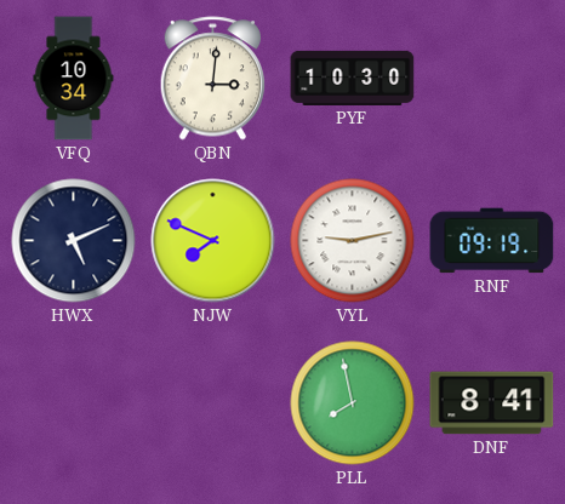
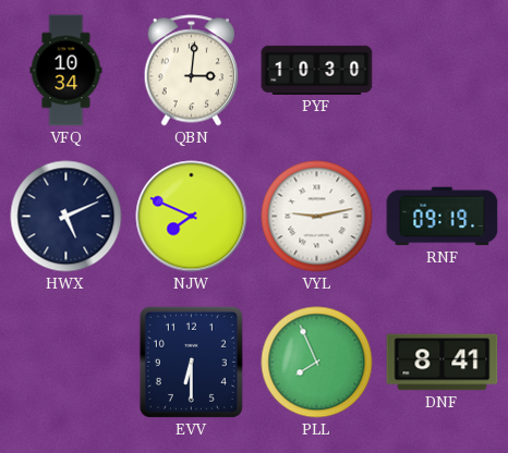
EVV: none -> 6:30
PLL: 7:58 -> 7:56
